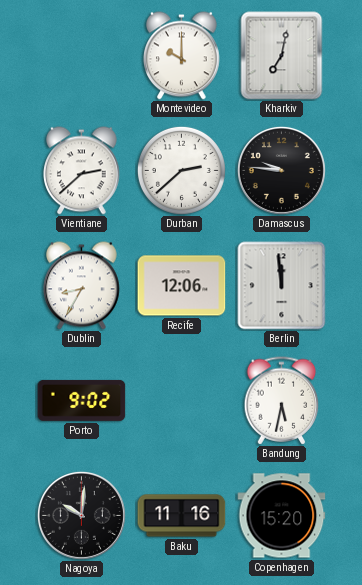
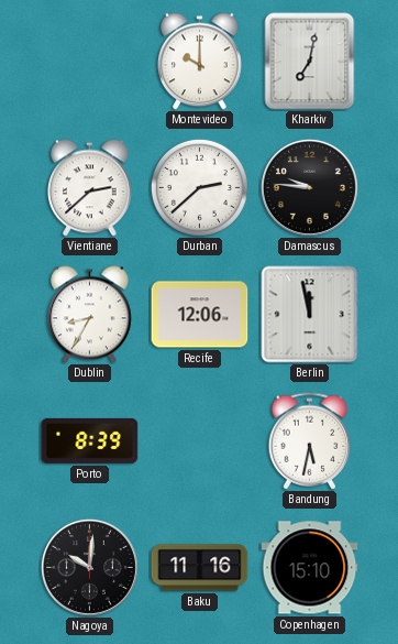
Berlin: 11:59 -> 11:58
Porto: 9:02 -> 8:39
Copenhagen: 15:20 -> 15:10
